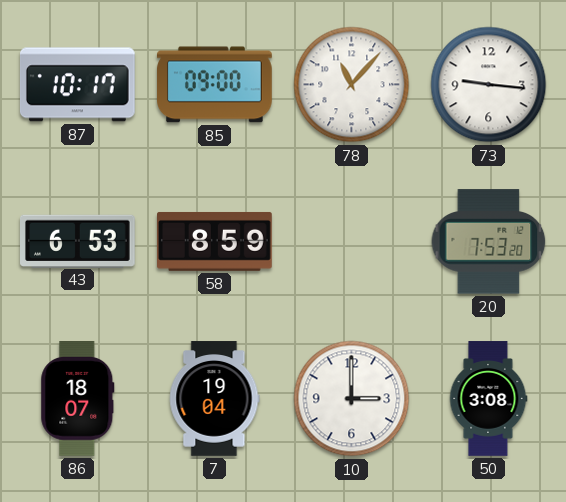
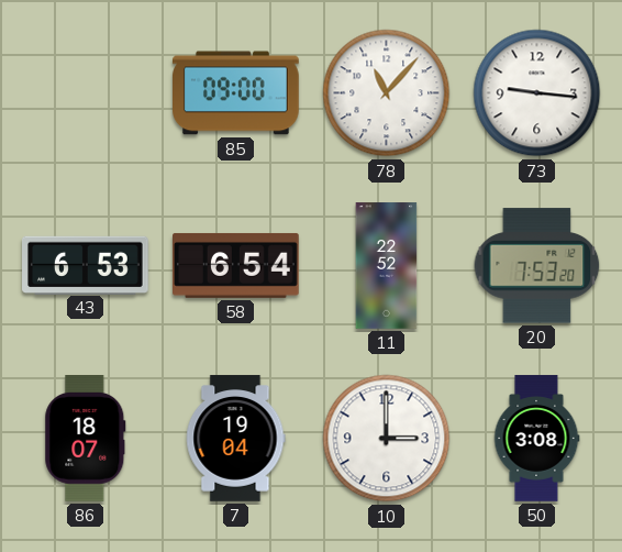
87: 10:17 -> none
58: 8:59 -> 6:54
11: none -> 22:52
